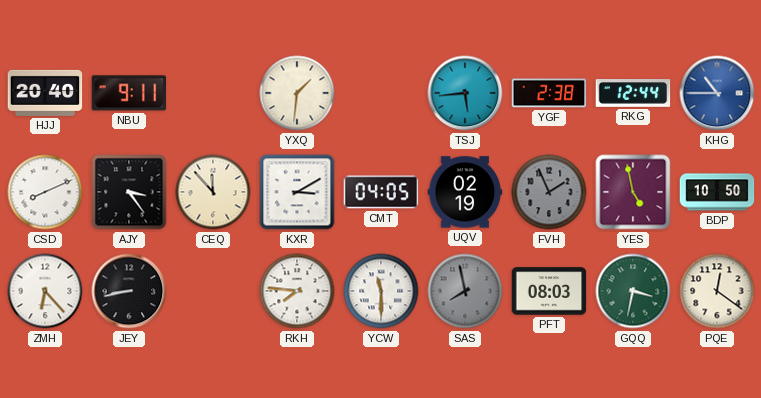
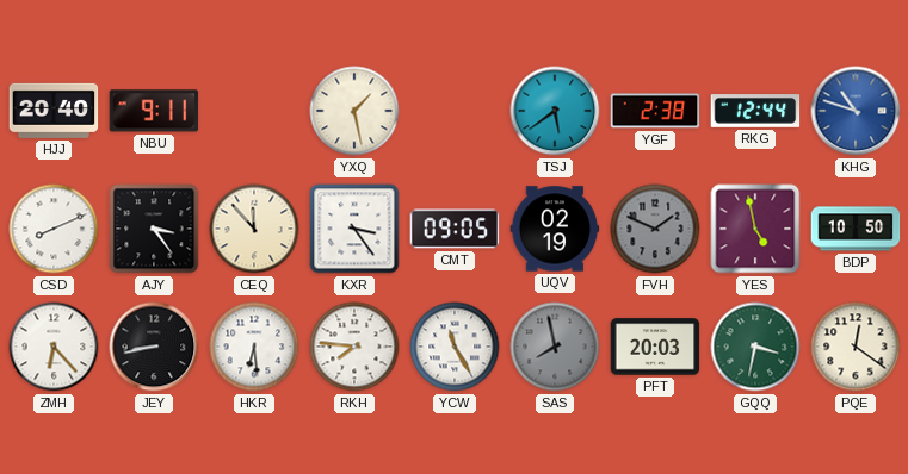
YXQ: 1:31 -> 1:28
TSJ: 5:44 -> 5:39
KHG: 10:45 -> 10:48
KXR: 3:10 -> 3:24
CMT: 04:05 -> 09:05
FVH: 1:56 -> 1:49
HKR: none -> 6:29
YCW: 11:30 -> 11:25
PFT: 08:03 -> 20:03
